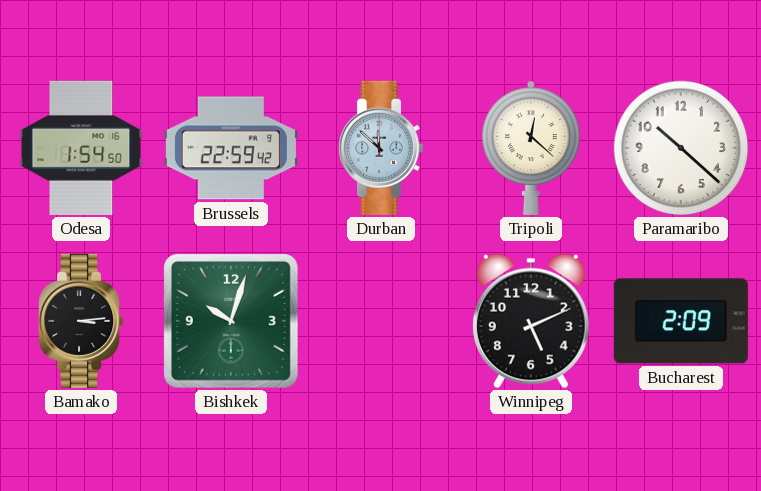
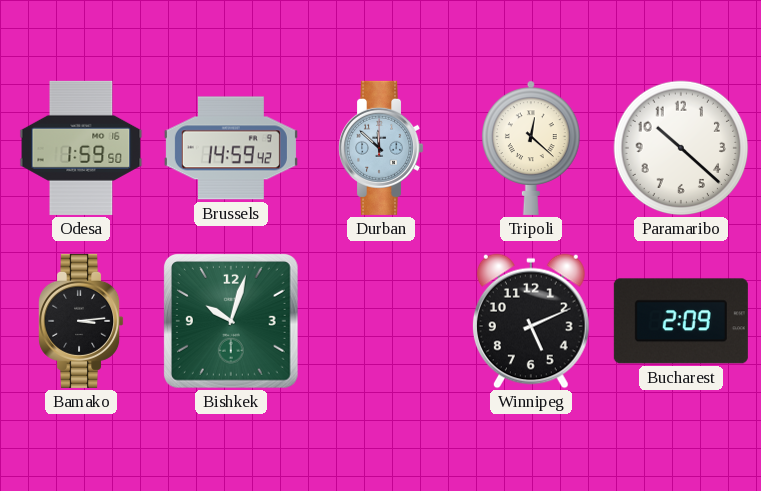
Odesa: 1:54 -> 1:59
Brussels: 22:59 -> 14:59
